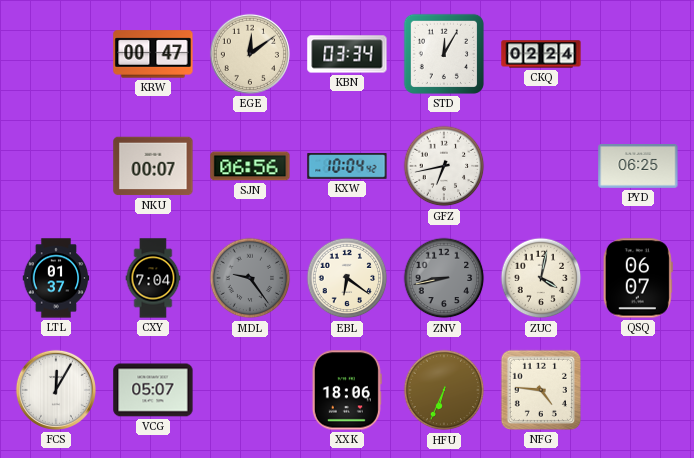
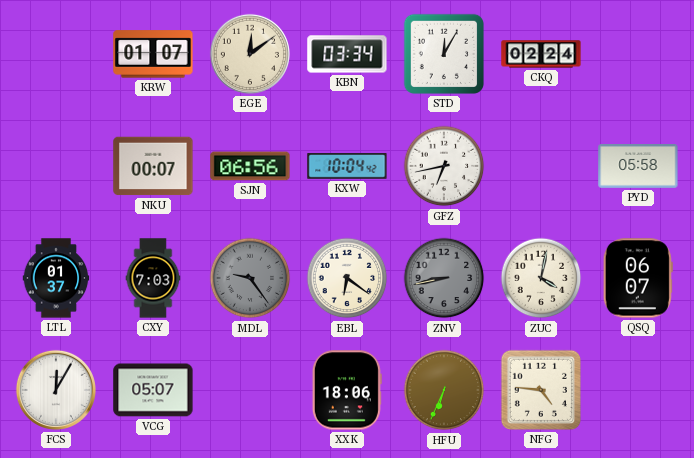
KRW: 00:47 -> 01:07
PYD: 06:25 -> 05:58
CXY: 7:04 -> 7:03
